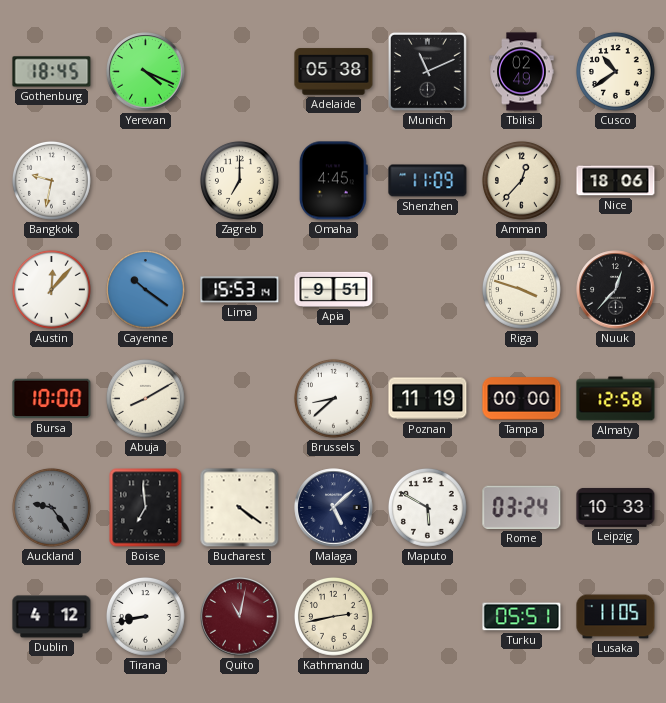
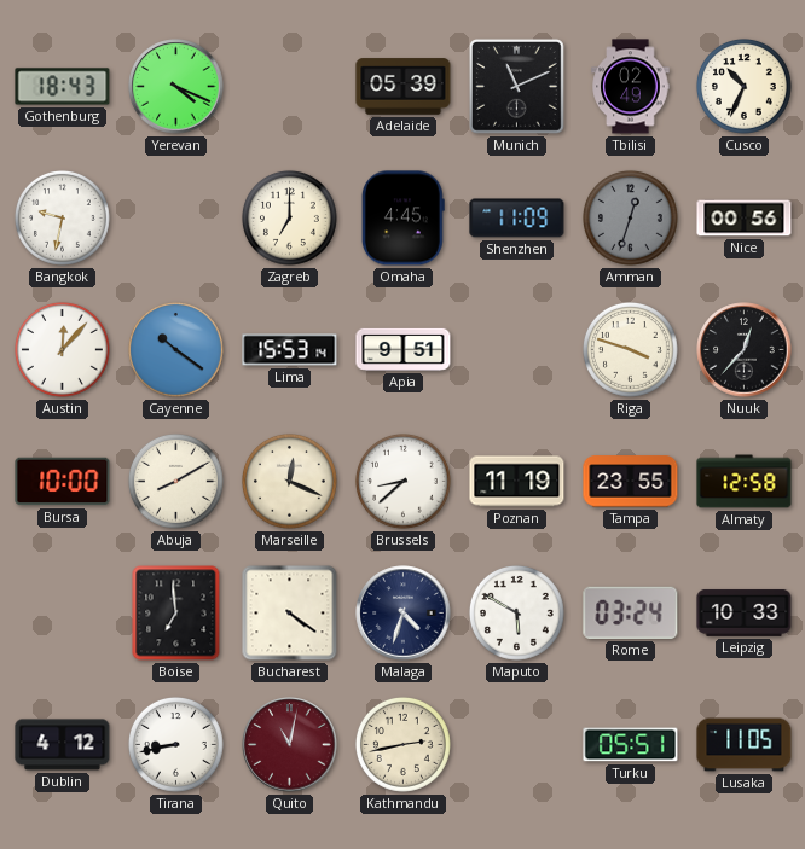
Gothenburg: 18:45 -> 18:43
Adelaide: 05:38 -> 05:39
Cusco: 10:39 -> 10:34
Amman: 12:37 -> 12:33
Amman dial: cream -> grey
Nice: 18:06 -> 00:56
Marseille: none -> 12:19
Tampa: 00:00 -> 23:55
Auckland: 9:24 -> none
Malaga: 5:08 -> 4:33
